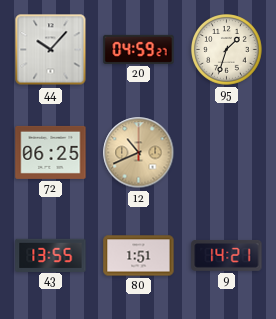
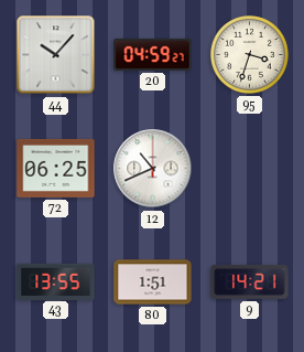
95: 1:33 -> 3:33
12 dial: champagne -> white
